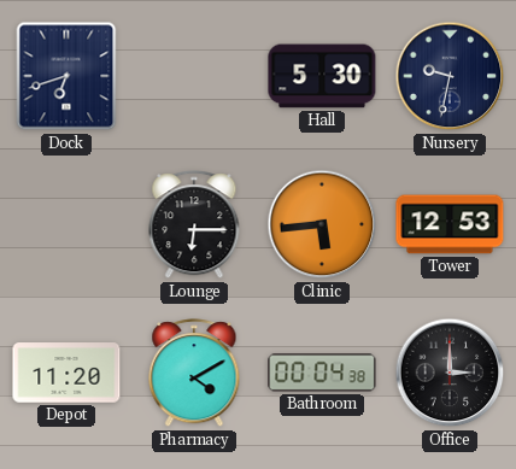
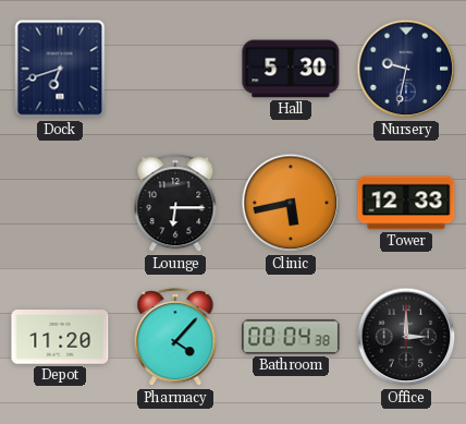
Clinic: 5:44 -> 5:43
Tower: 12:53 -> 12:33
Pharmacy: 4:10 -> 4:07
